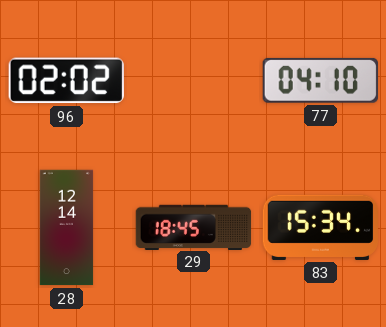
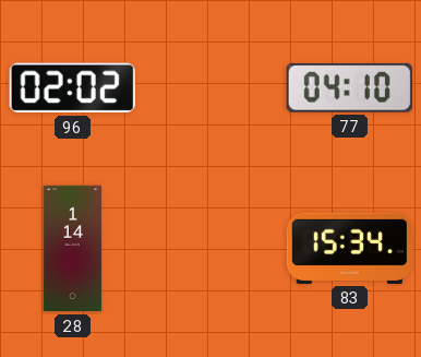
28: 12:14 -> 1:14
29: 18:45 -> none
